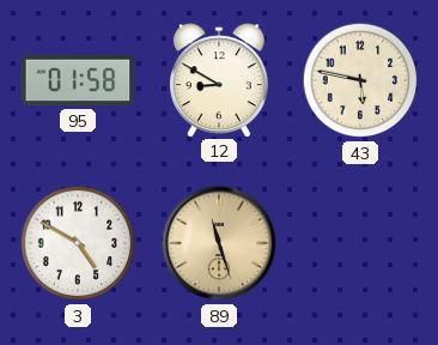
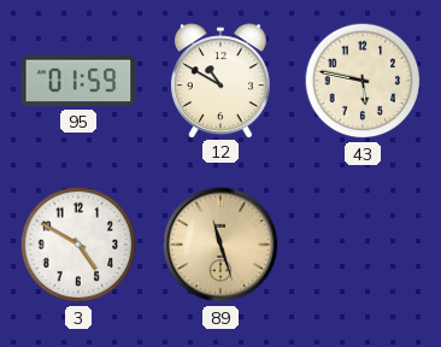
95: 01:58 -> 01:59
12: 8:50 -> 10:50
